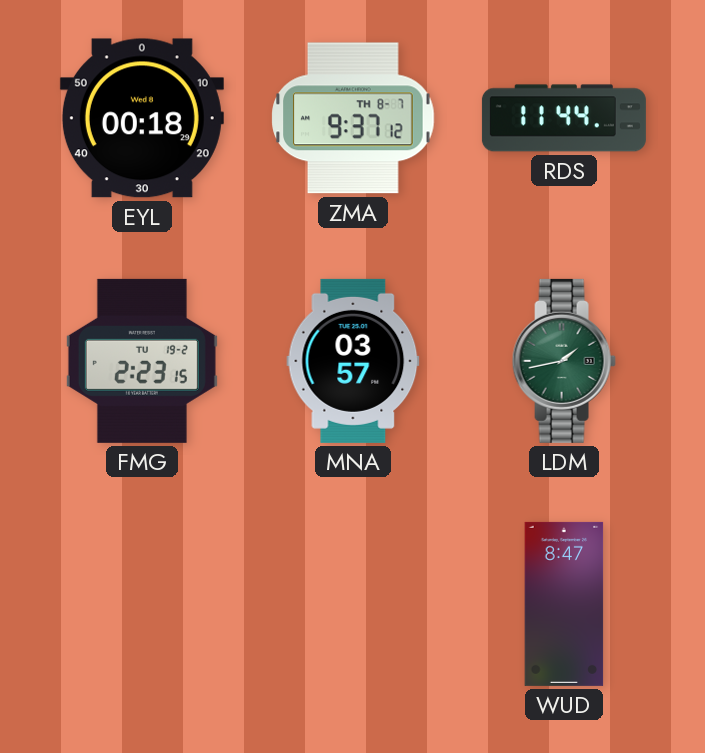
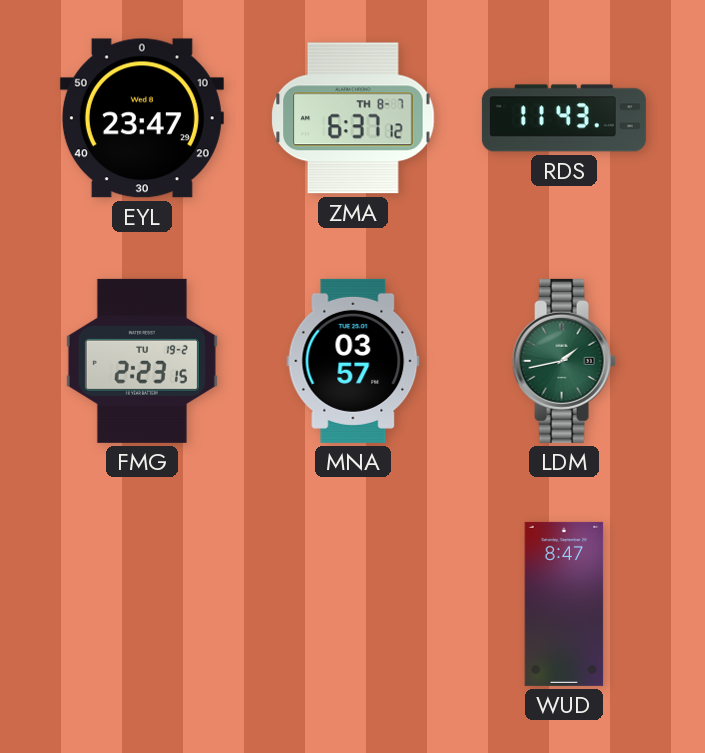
EYL: 00:18 -> 23:47
ZMA: 9:37 -> 6:37
RDS: 11:44 -> 11:43
